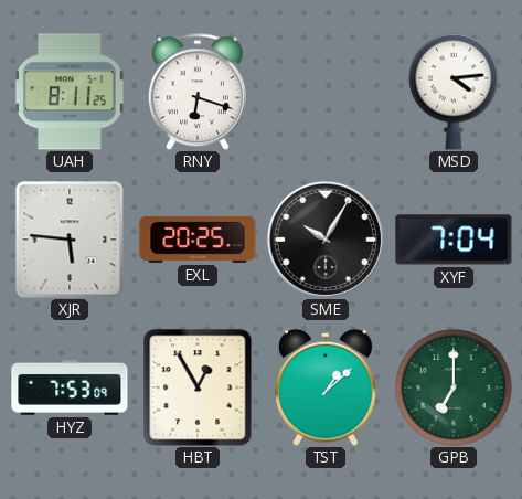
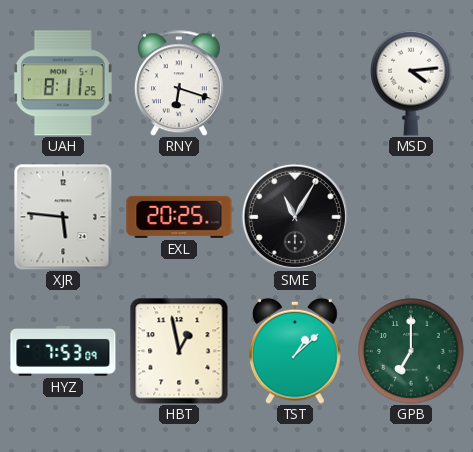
SME: 10:05 -> 11:05
XYF: 7:04 -> none
HBT: 12:55 -> 12:58
